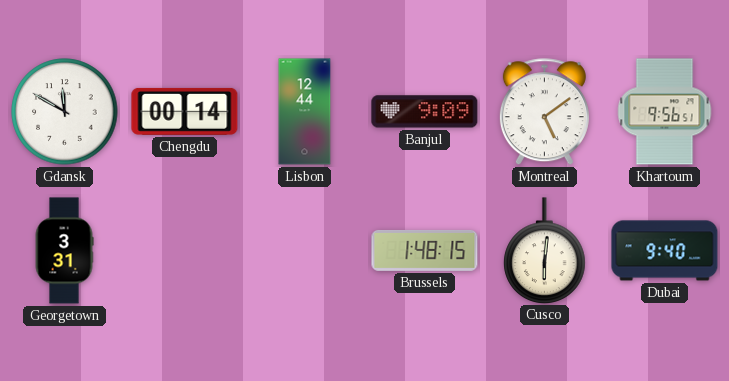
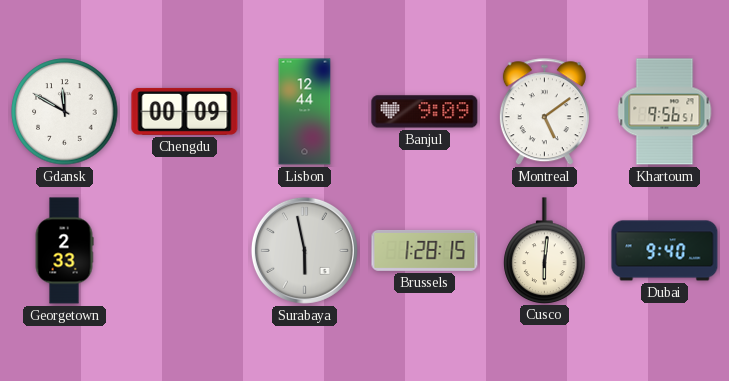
Chengdu: 00:14 -> 00:09
Georgetown: 3:31 -> 2:33
Surabaya: none -> 5:58
Brussels: 1:48 -> 1:28
